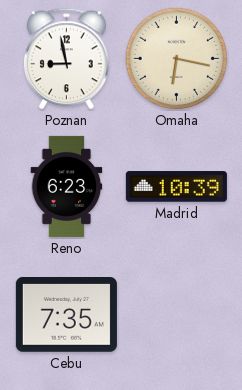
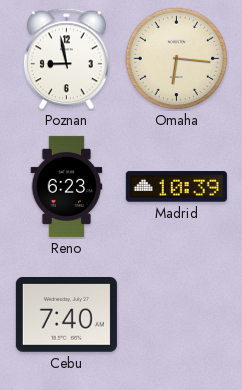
Omaha: 6:17 -> 6:16
Cebu: 7:35 -> 7:40
